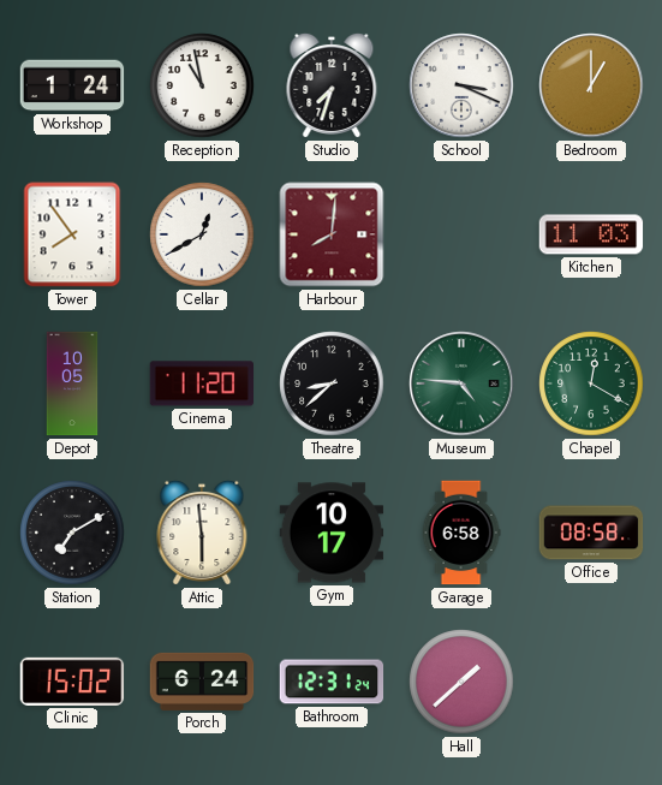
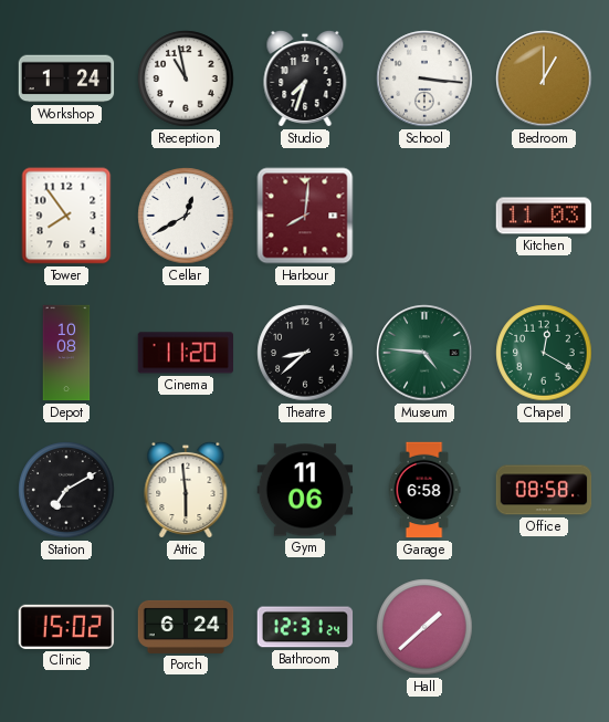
School: 3:19 -> 3:16
Depot: 10:05 -> 10:08
Gym: 10:17 -> 11:06
